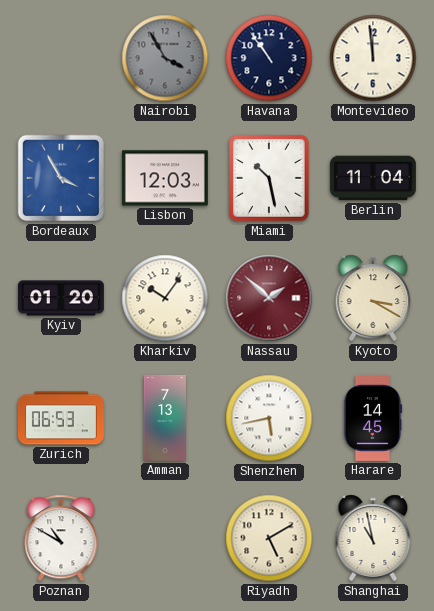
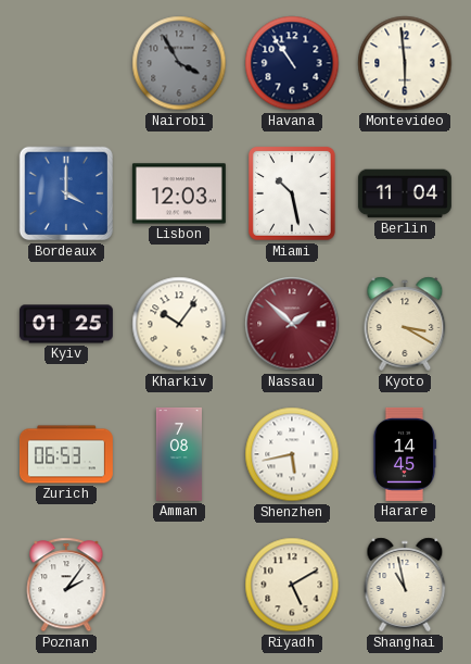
Montevideo: 11:59 -> 5:59
Bordeaux: 3:55 -> 4:00
Kyiv: 01:20 -> 01:25
Amman: 7:13 -> 7:08
Poznan: 10:50 -> 2:06
